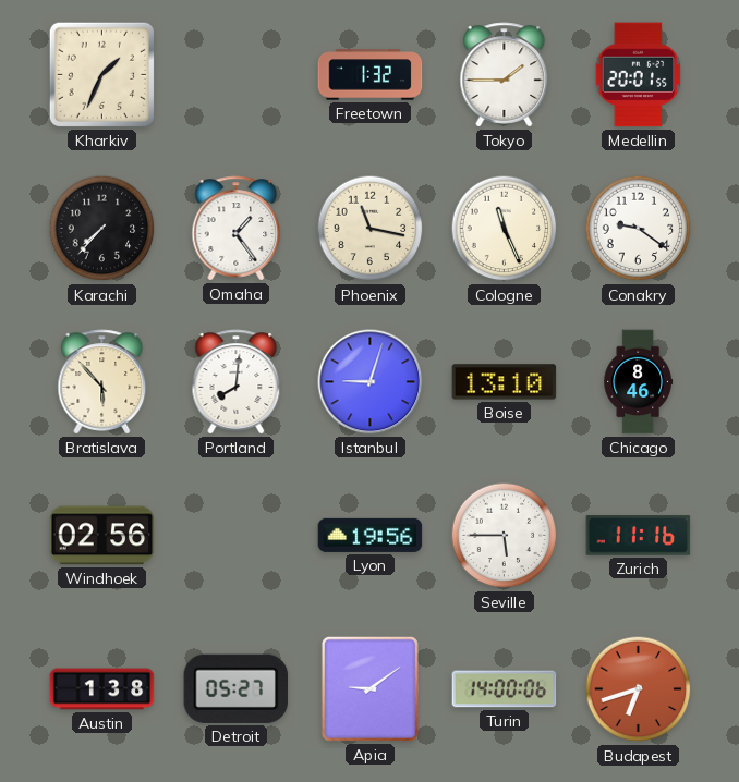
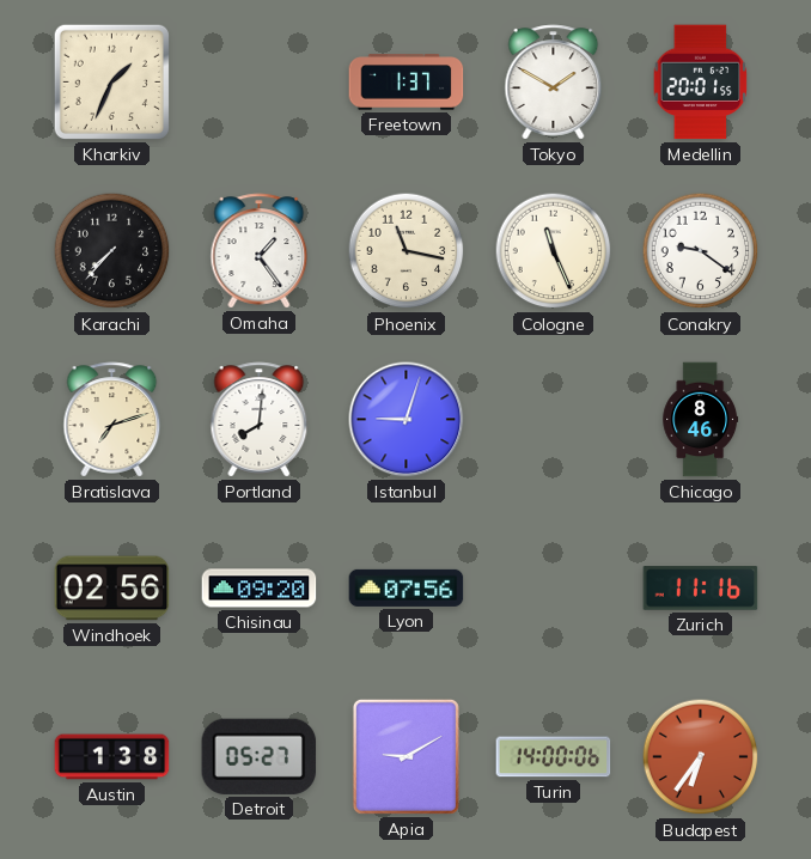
Freetown: 1:32 -> 1:37
Tokyo: 1:45 -> 1:50
Bratislava: 5:53 -> 7:12
Boise: 13:10 -> none
Chisinau: none -> 09:20
Lyon: 19:56 -> 07:56
Seville: 5:45 -> none
Apia: 9:09 -> 9:10
Budapest: 6:42 -> 6:36
